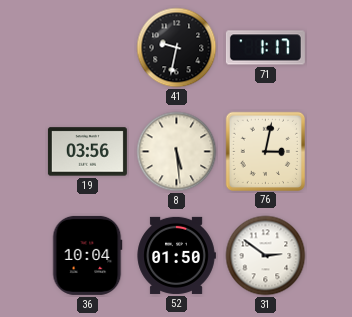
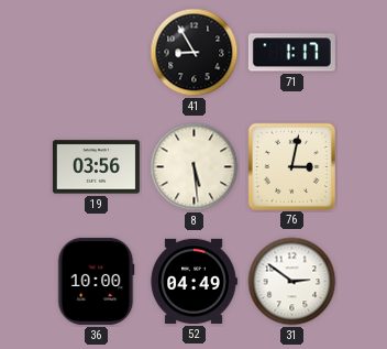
41: 9:32 -> 8:55
36: 10:04 -> 10:00
52: 01:50 -> 04:49
